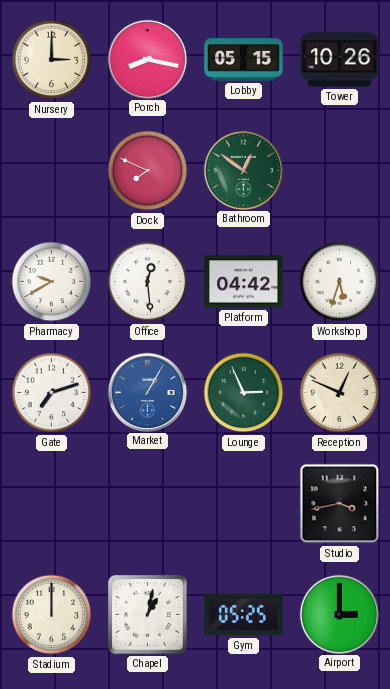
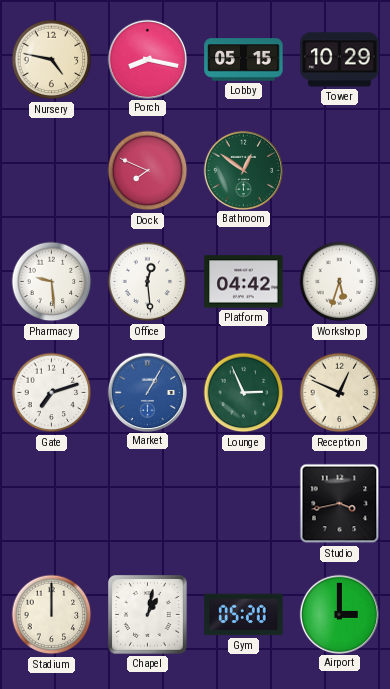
Nursery: 3:00 -> 4:47
Tower: 10:26 -> 10:29
Pharmacy: 9:40 -> 9:29
Gym: 05:25 -> 05:20
